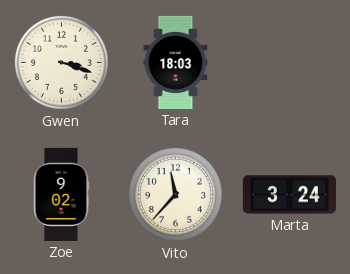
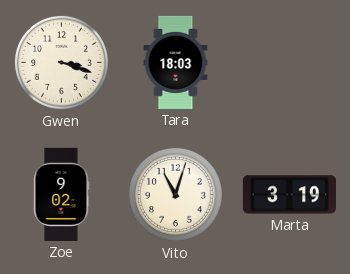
Vito: 11:37 -> 11:03
Marta: 3:24 -> 3:19
